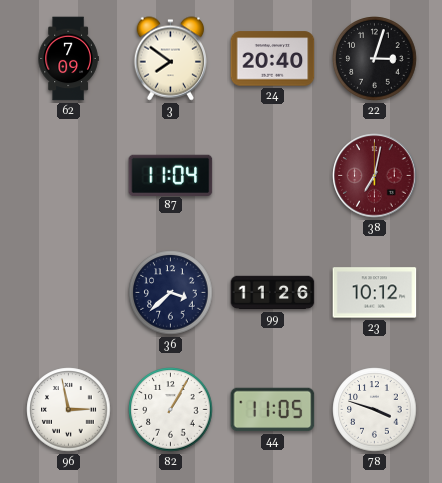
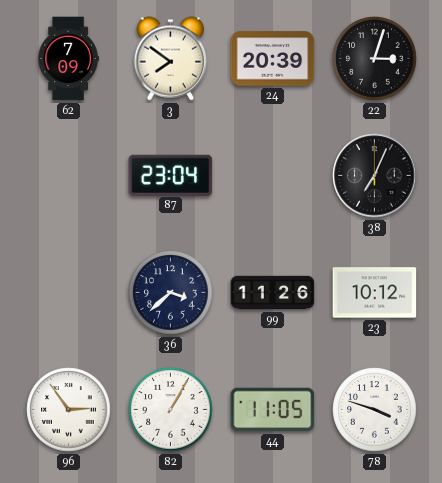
24: 20:40 -> 20:39
87: 11:04 -> 23:04
38: 7:02 -> 7:04
38 dial: burgundy -> black
96: 2:58 -> 2:54
